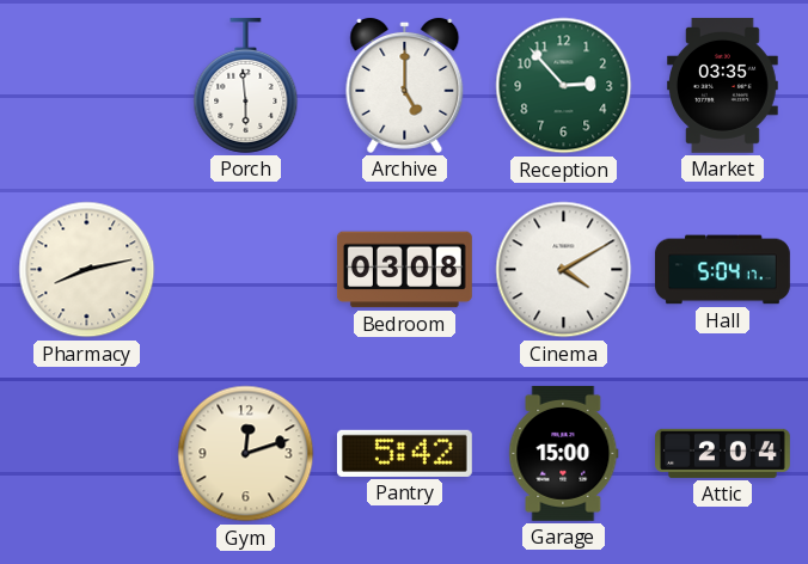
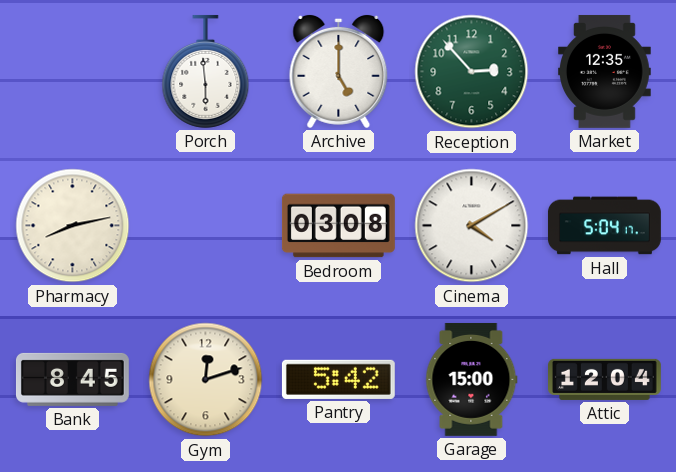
Market: 03:35 -> 12:35
Bank: none -> 8:45
Attic: 2:04 -> 12:04
